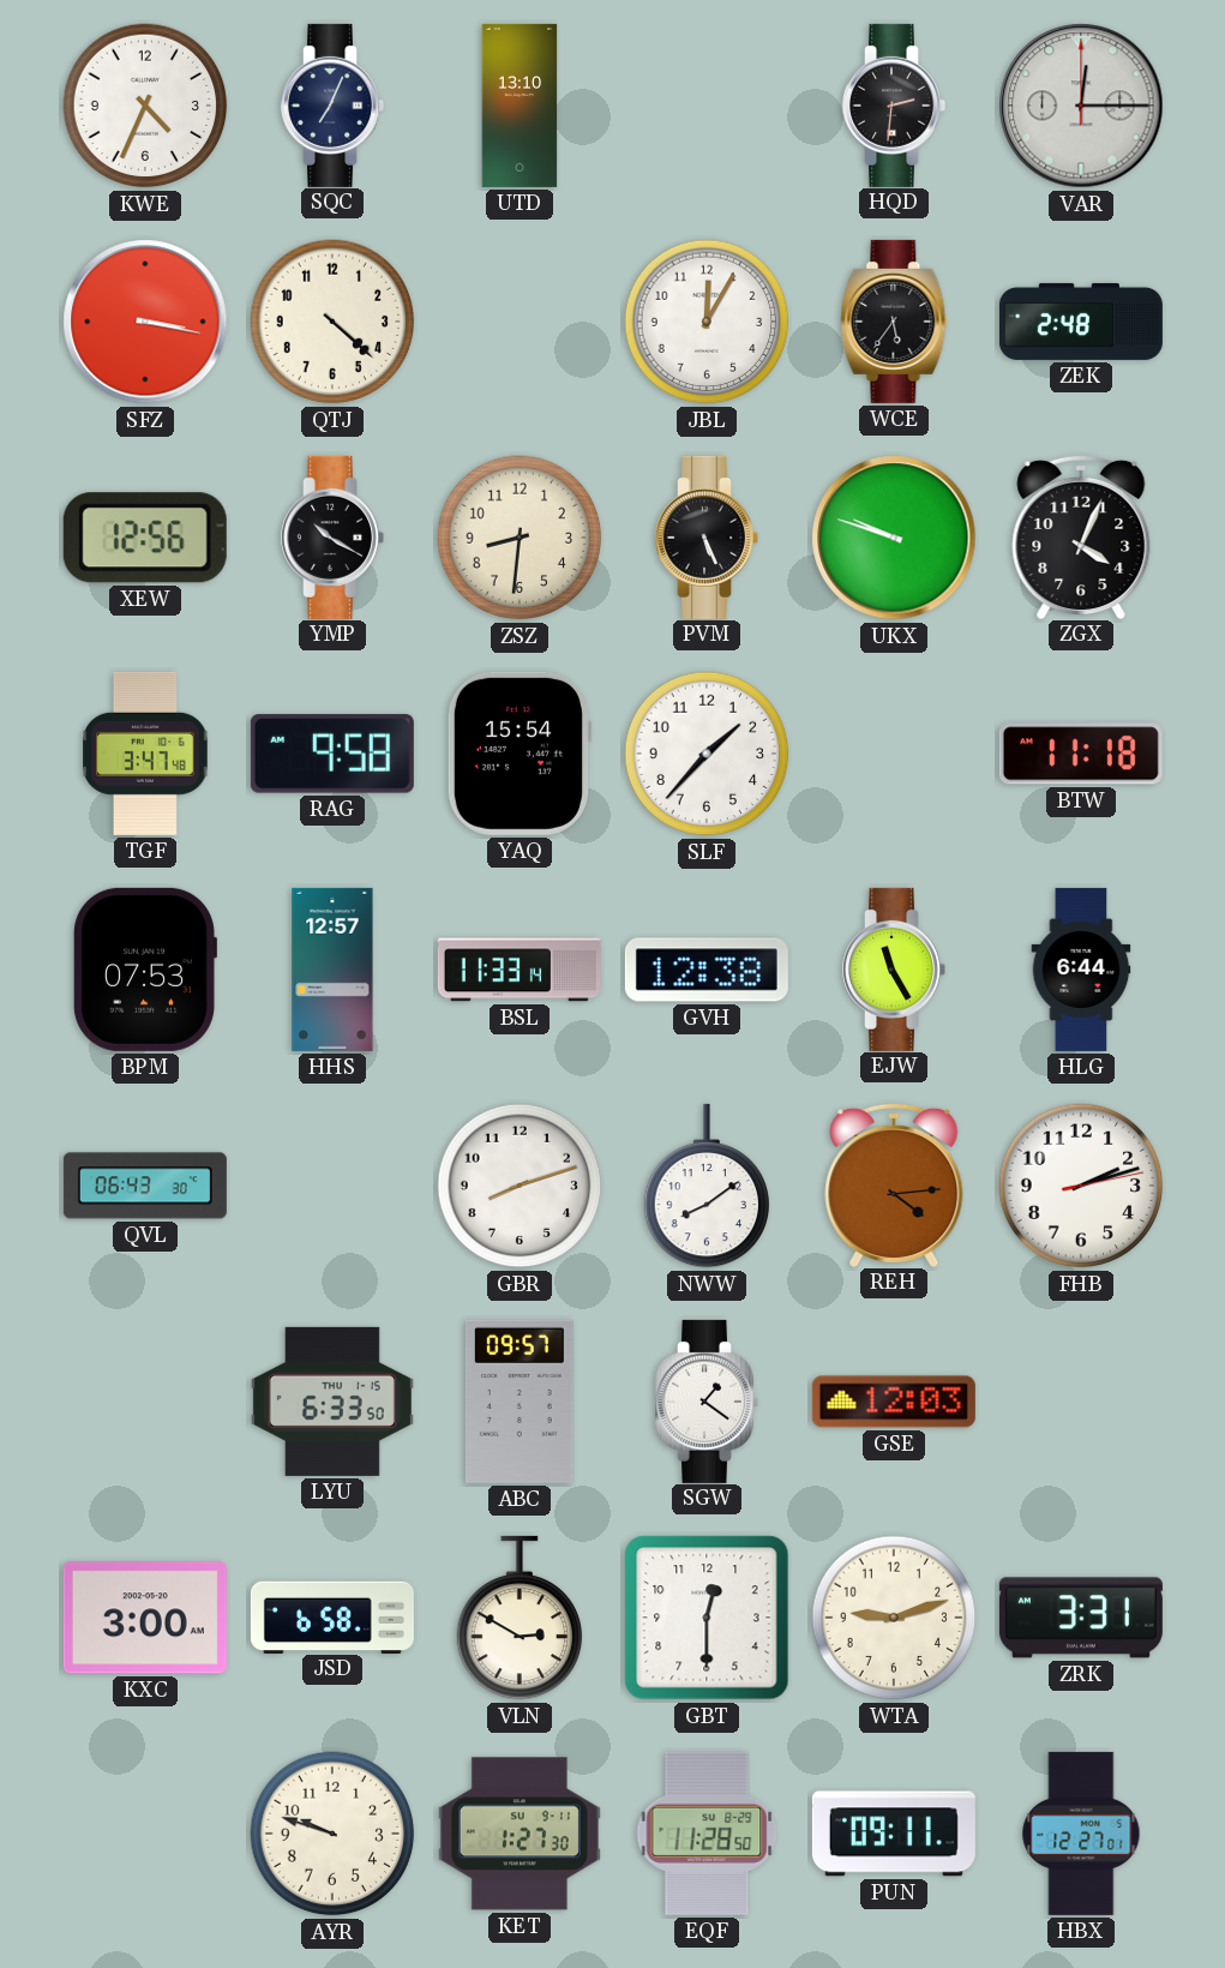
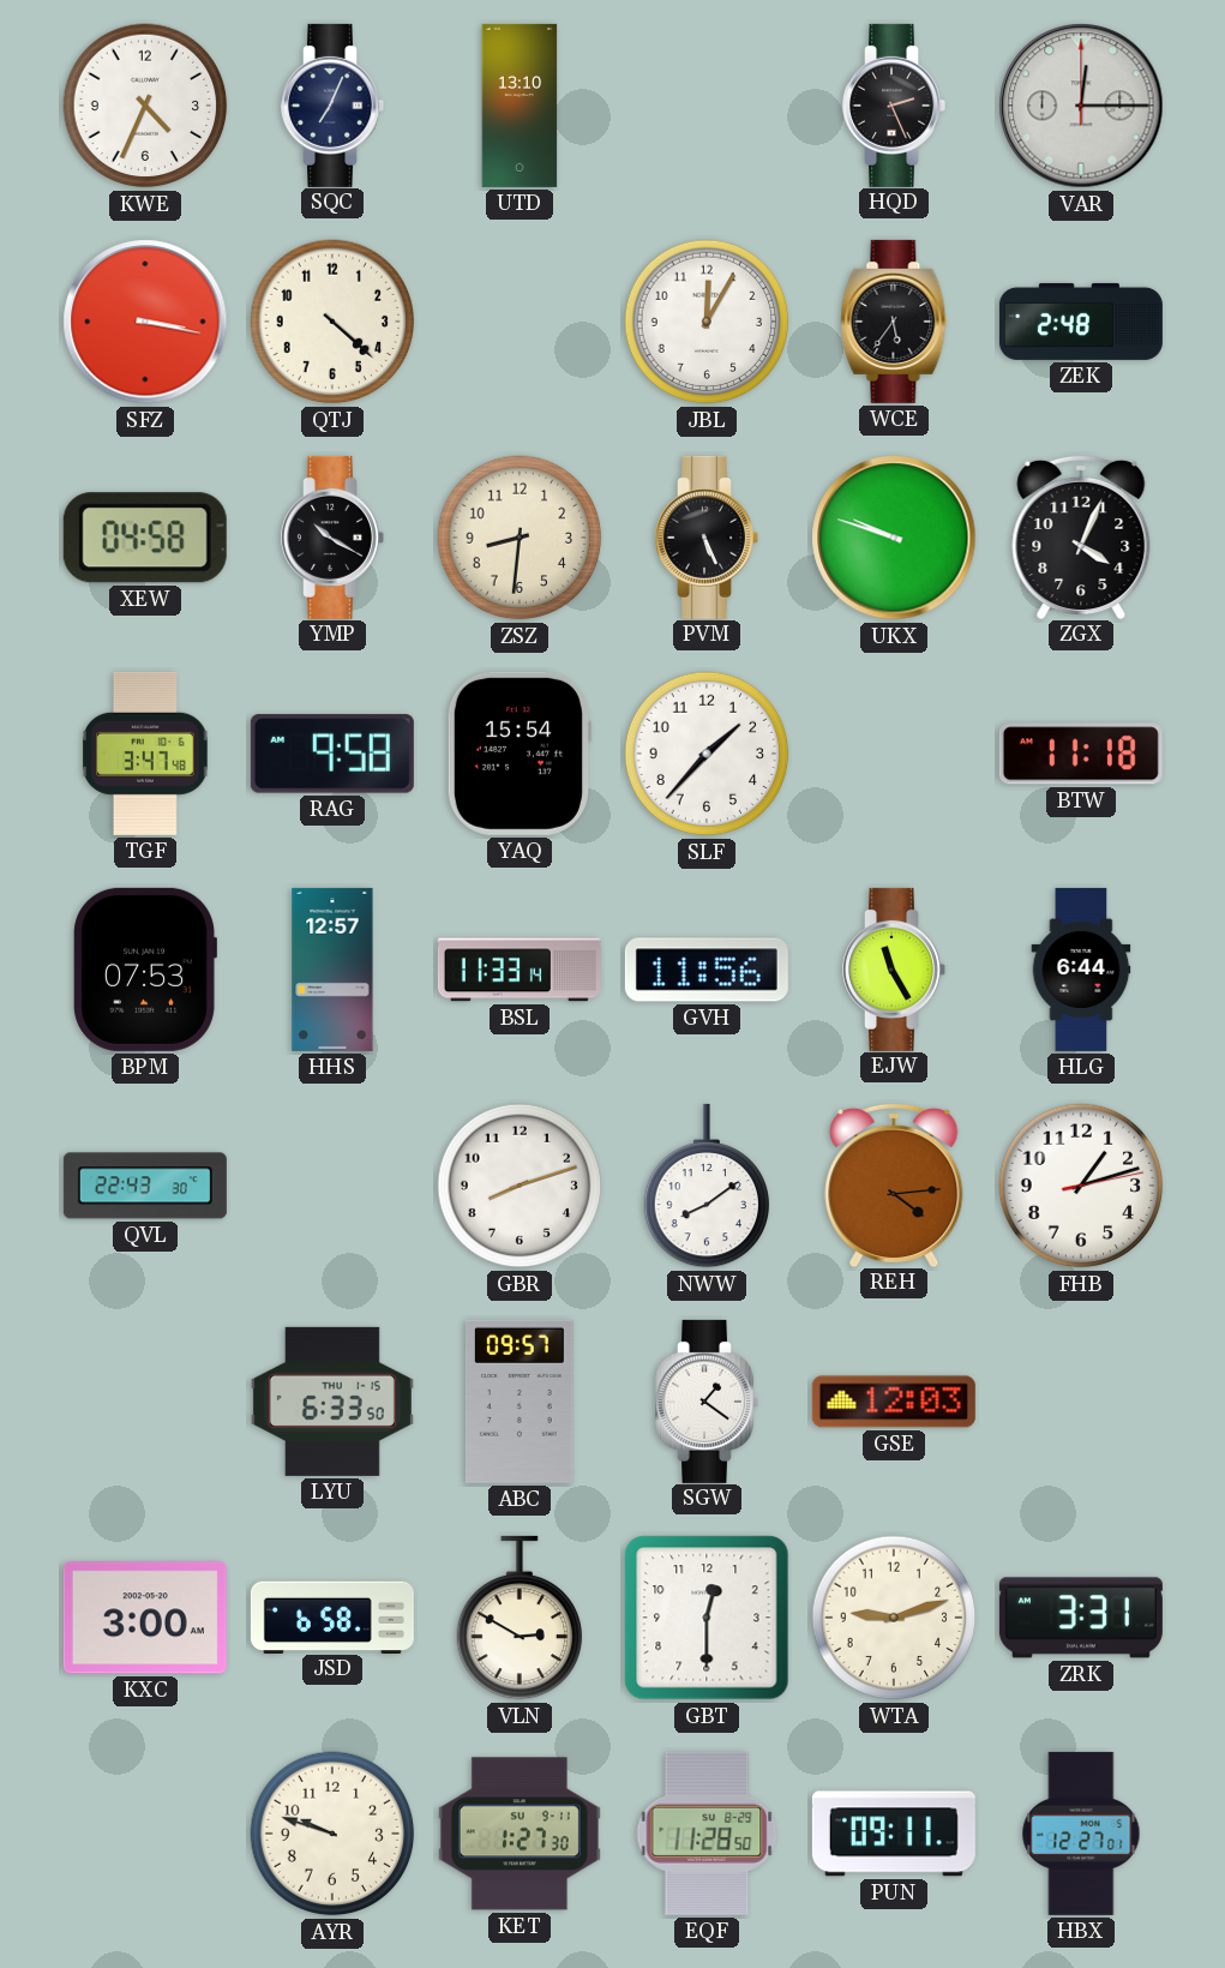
HQD: 2:31 -> 2:26
XEW: 12:56 -> 04:58
GVH: 12:38 -> 11:56
QVL: 06:43 -> 22:43
FHB: 2:12 -> 1:12
